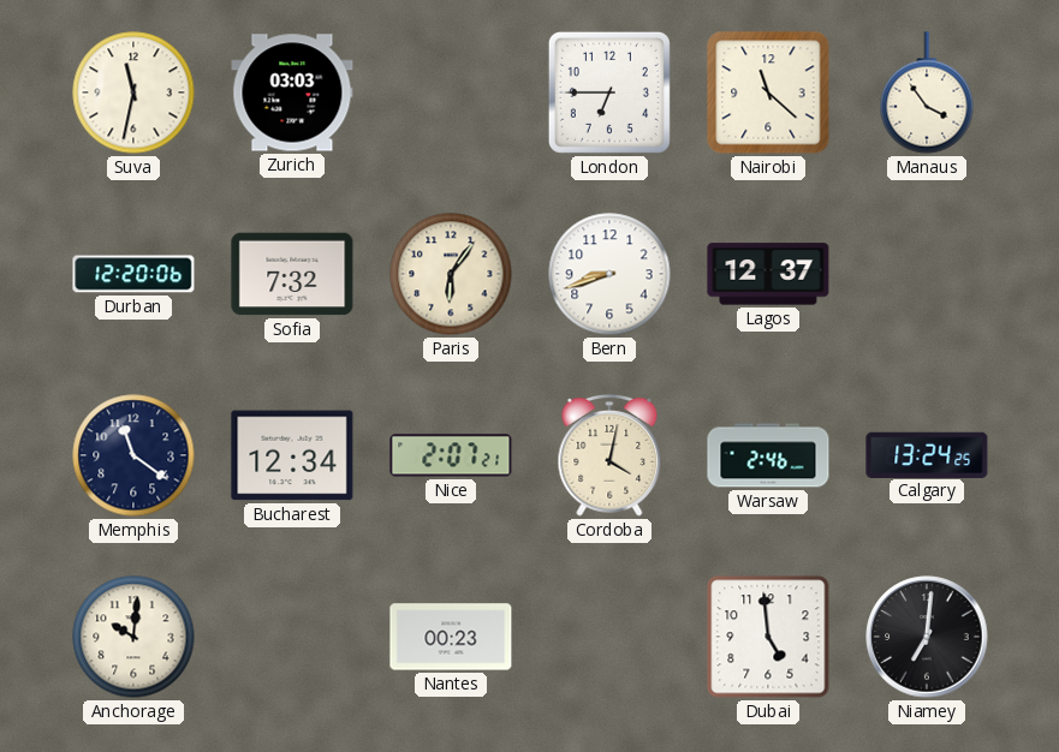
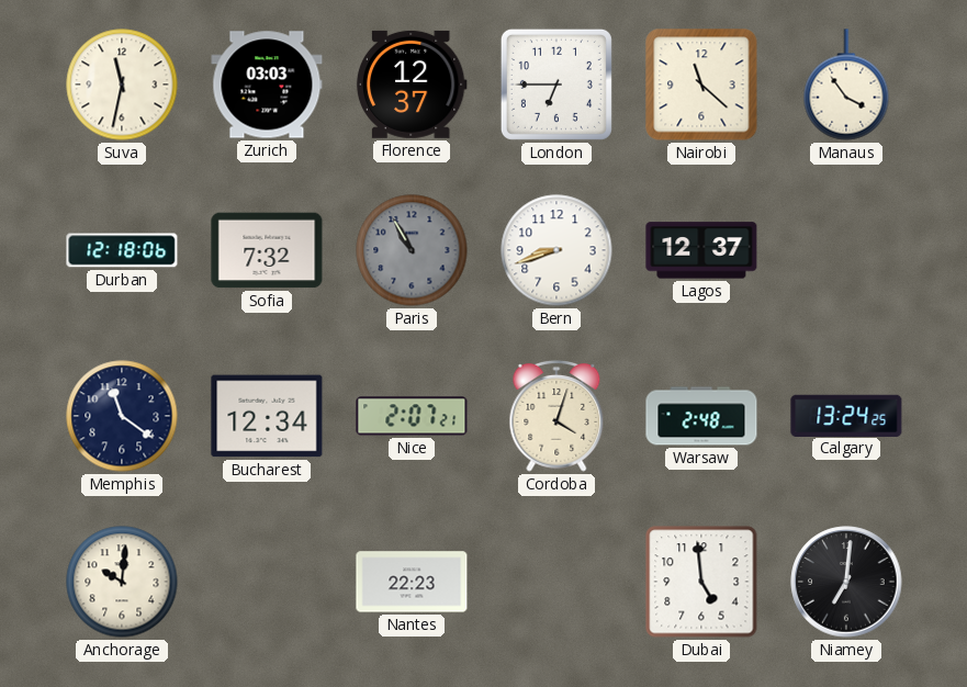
Florence: none -> 12:37
Durban: 12:20 -> 12:18
Paris: 6:06 -> 10:55
Paris dial: cream -> grey
Cordoba: 4:02 -> 4:03
Warsaw: 2:46 -> 2:48
Nantes: 00:23 -> 22:23
